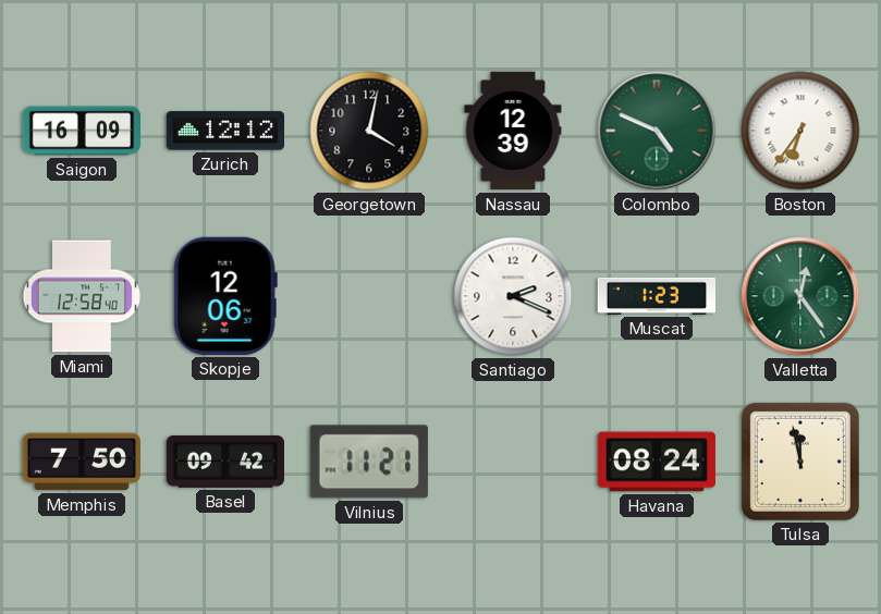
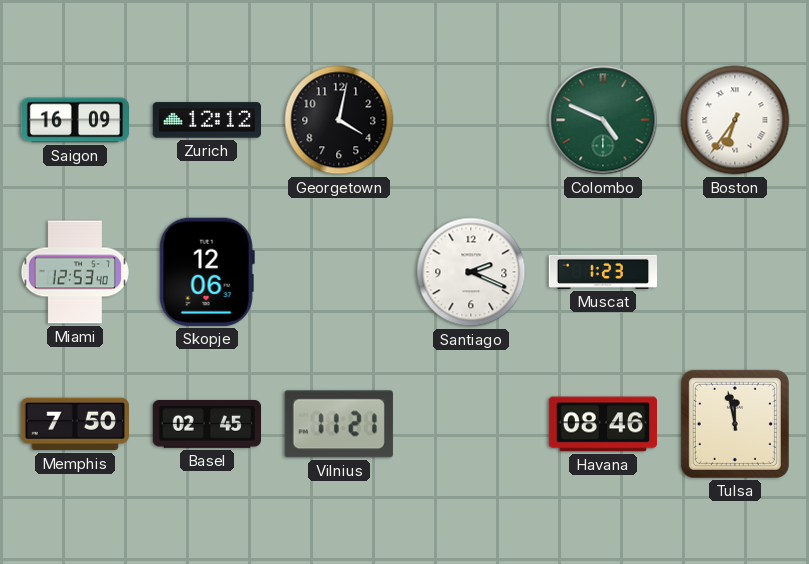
Nassau: 12:39 -> none
Miami: 12:58 -> 12:53
Valletta: 12:24 -> none
Basel: 09:42 -> 02:45
Havana: 08:24 -> 08:46
